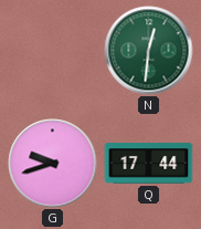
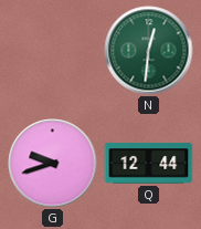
Q: 17:44 -> 12:44
